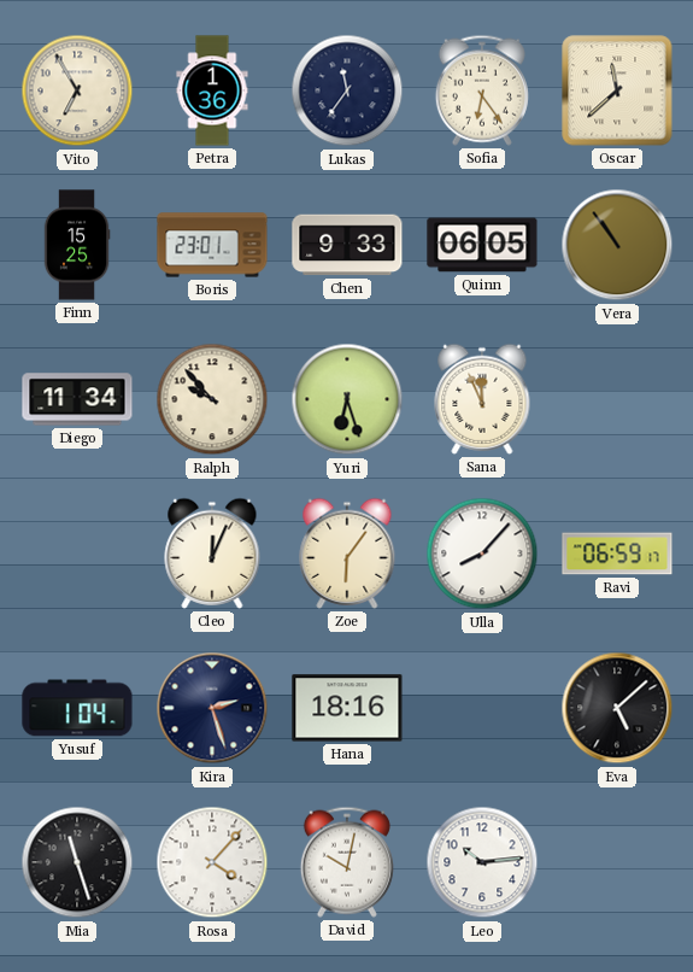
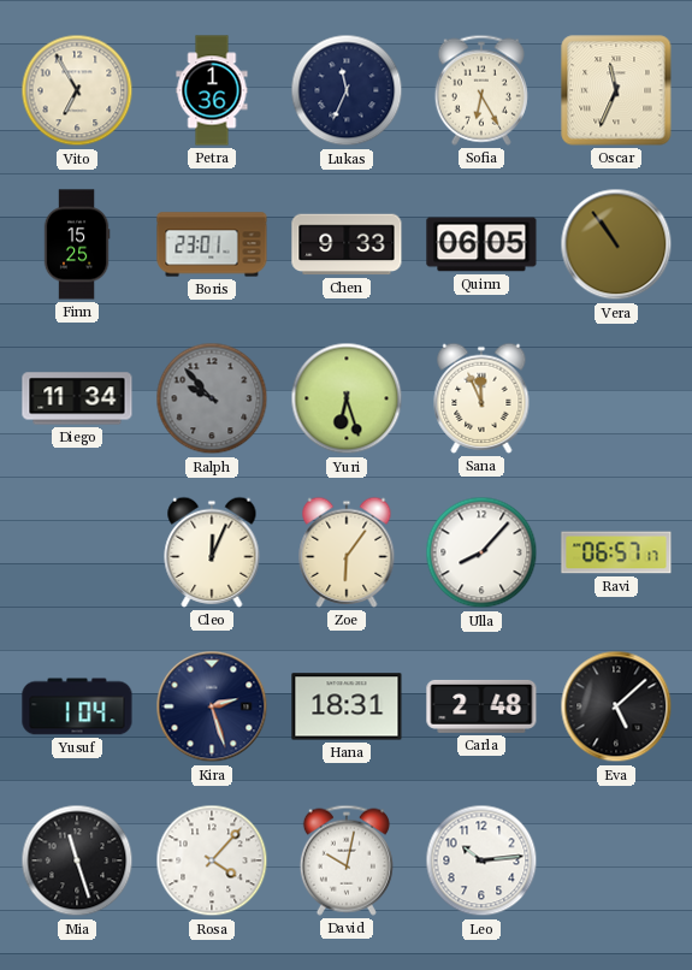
Lukas: 11:36 -> 11:34
Sofia: 6:24 -> 6:25
Oscar: 11:38 -> 11:34
Ralph dial: cream -> grey
Ravi: 06:59 -> 06:57
Hana: 18:16 -> 18:31
Carla: none -> 2:48
